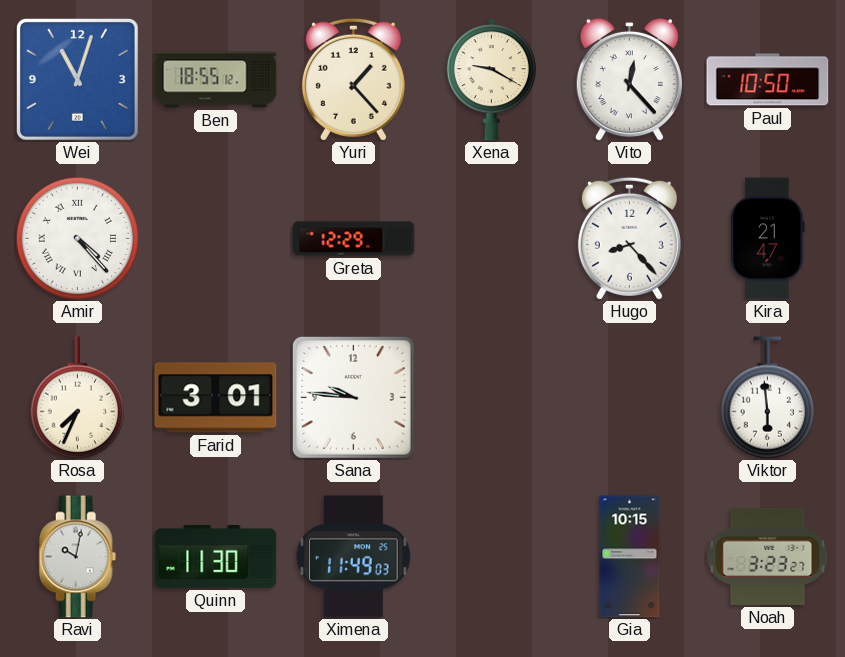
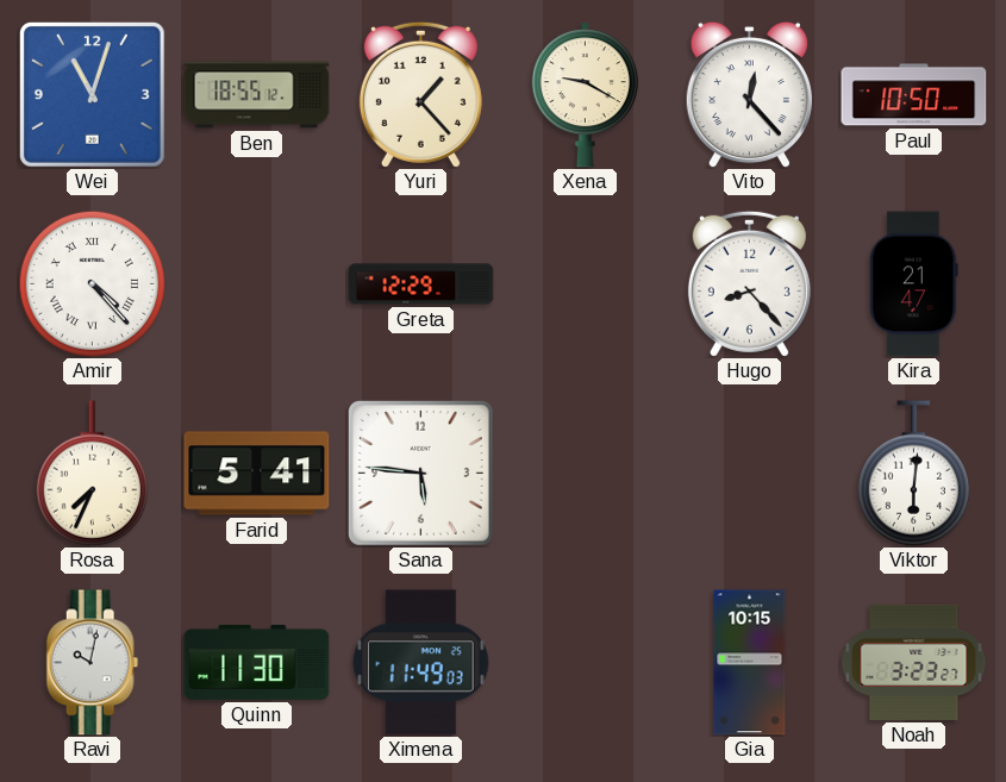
Farid: 3:01 -> 5:41
Sana: 9:46 -> 5:46
Viktor: 5:59 -> 6:01
